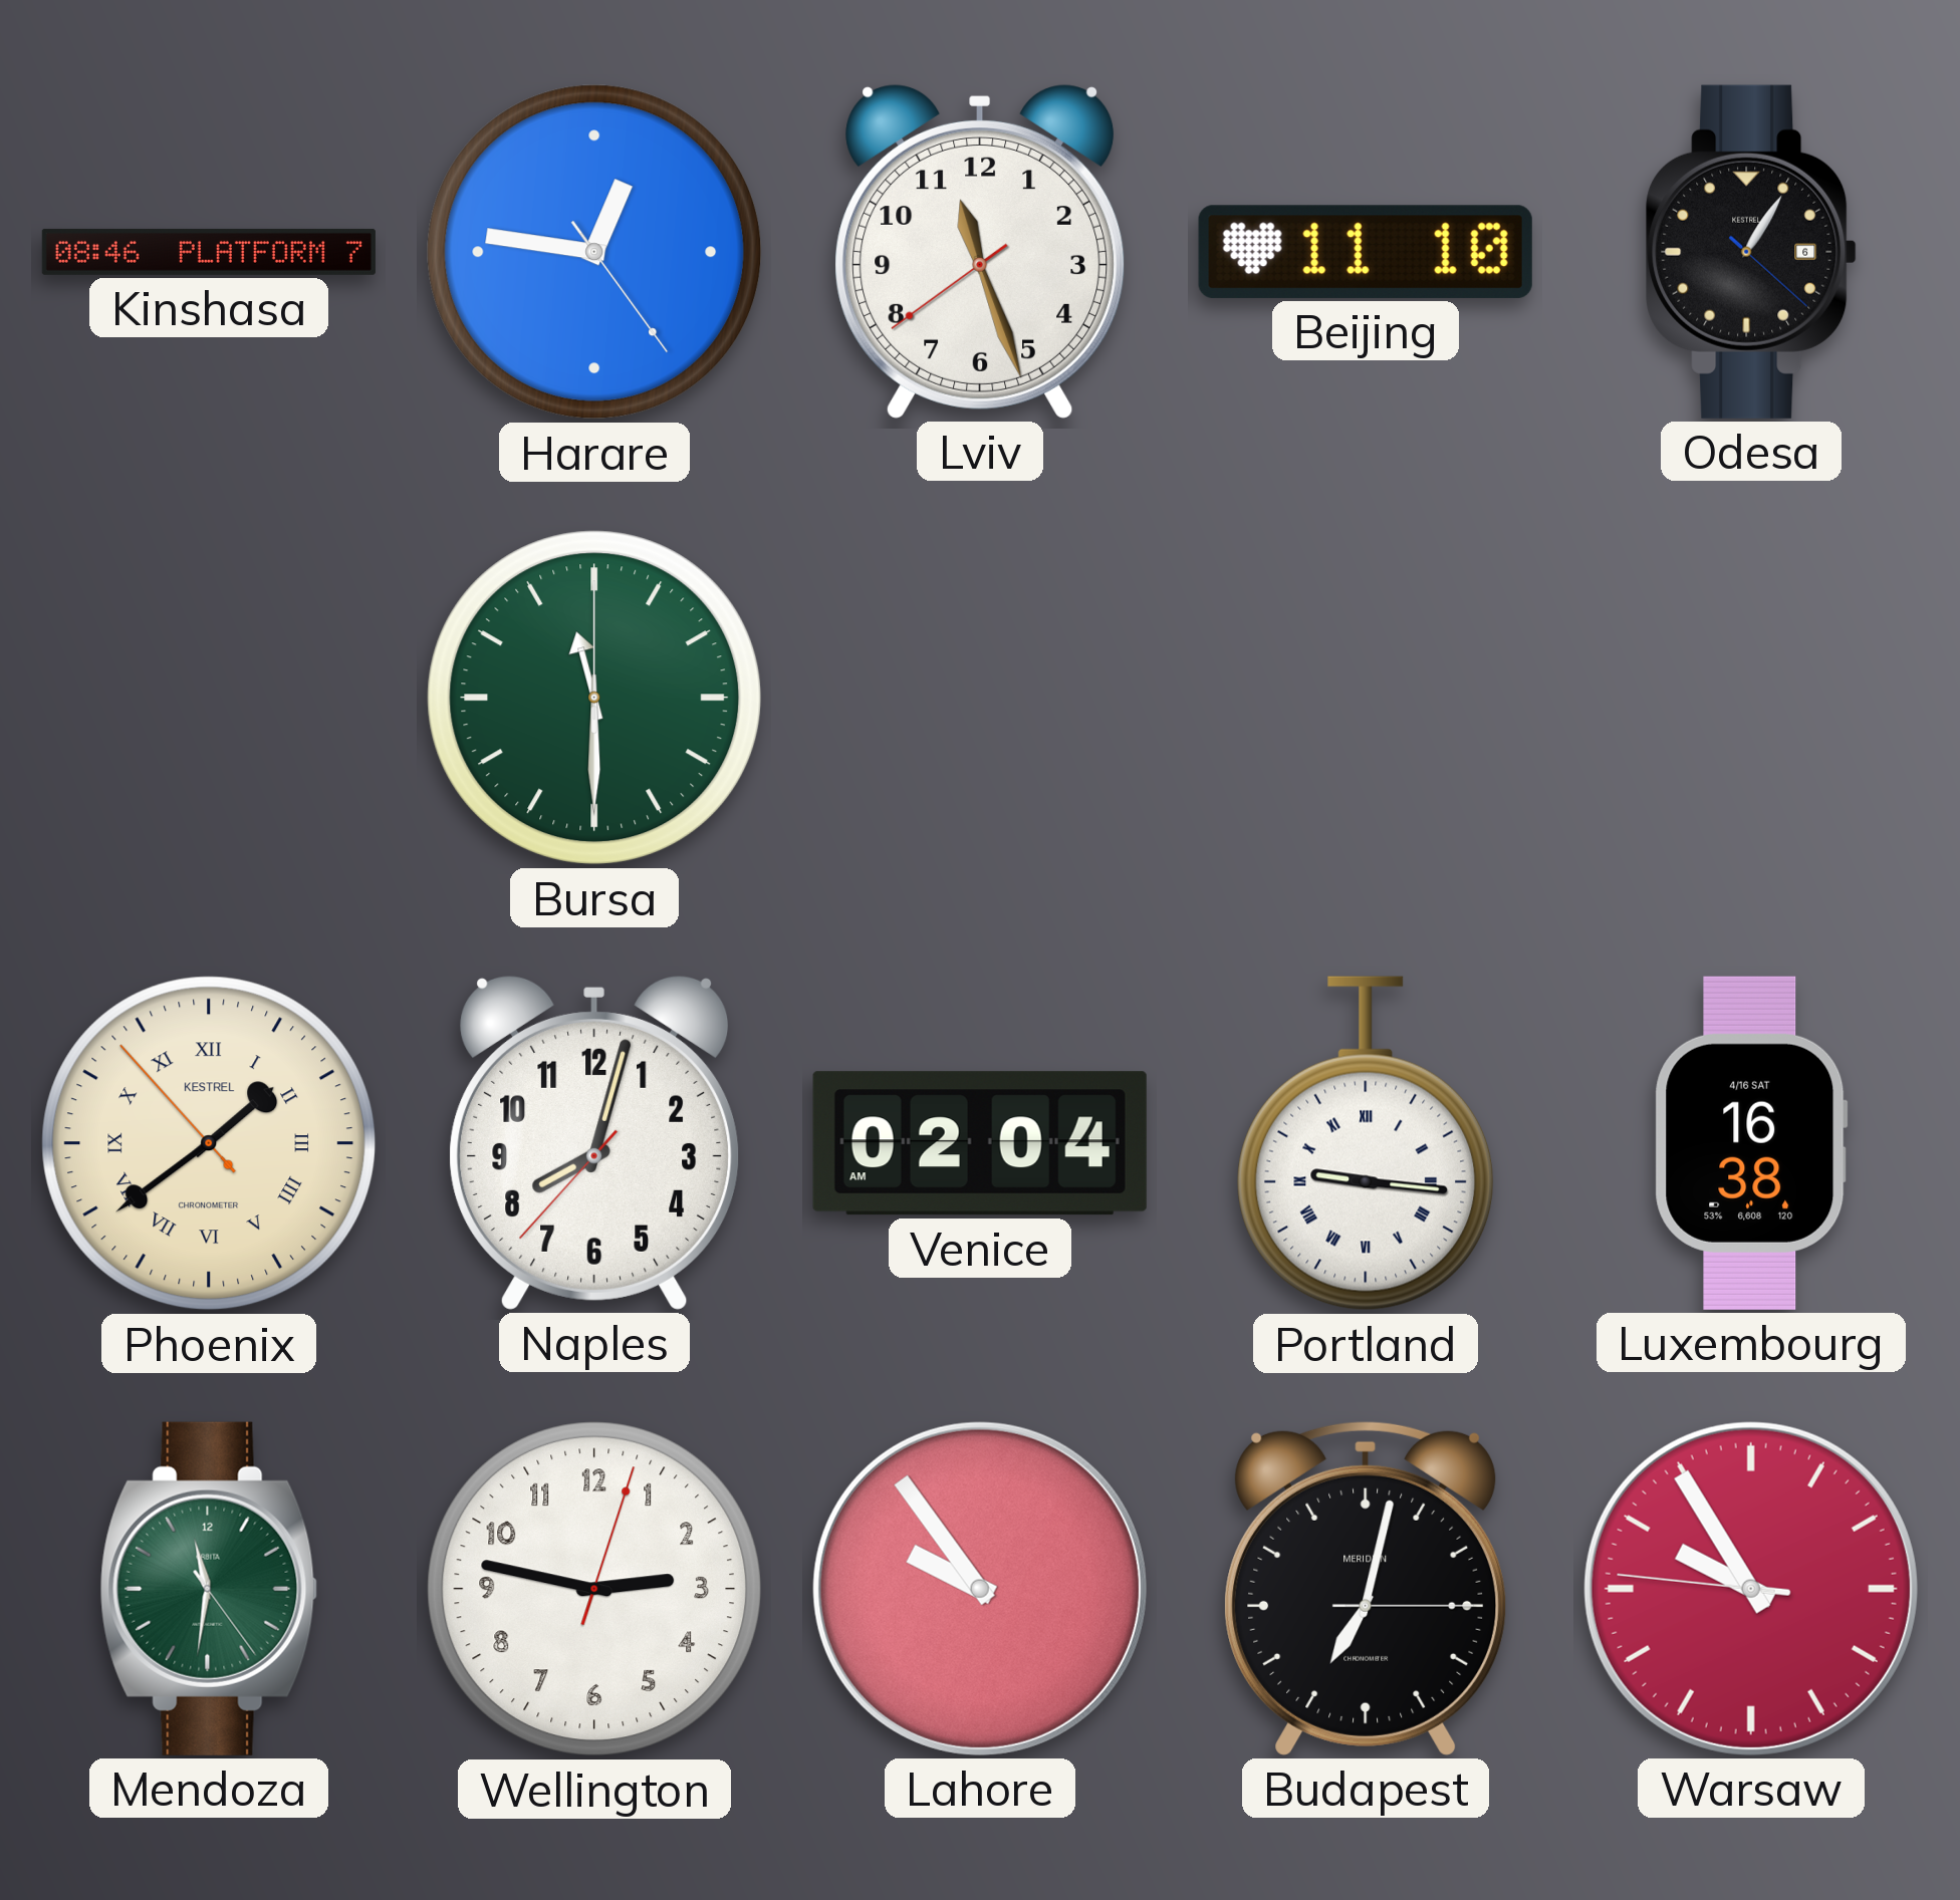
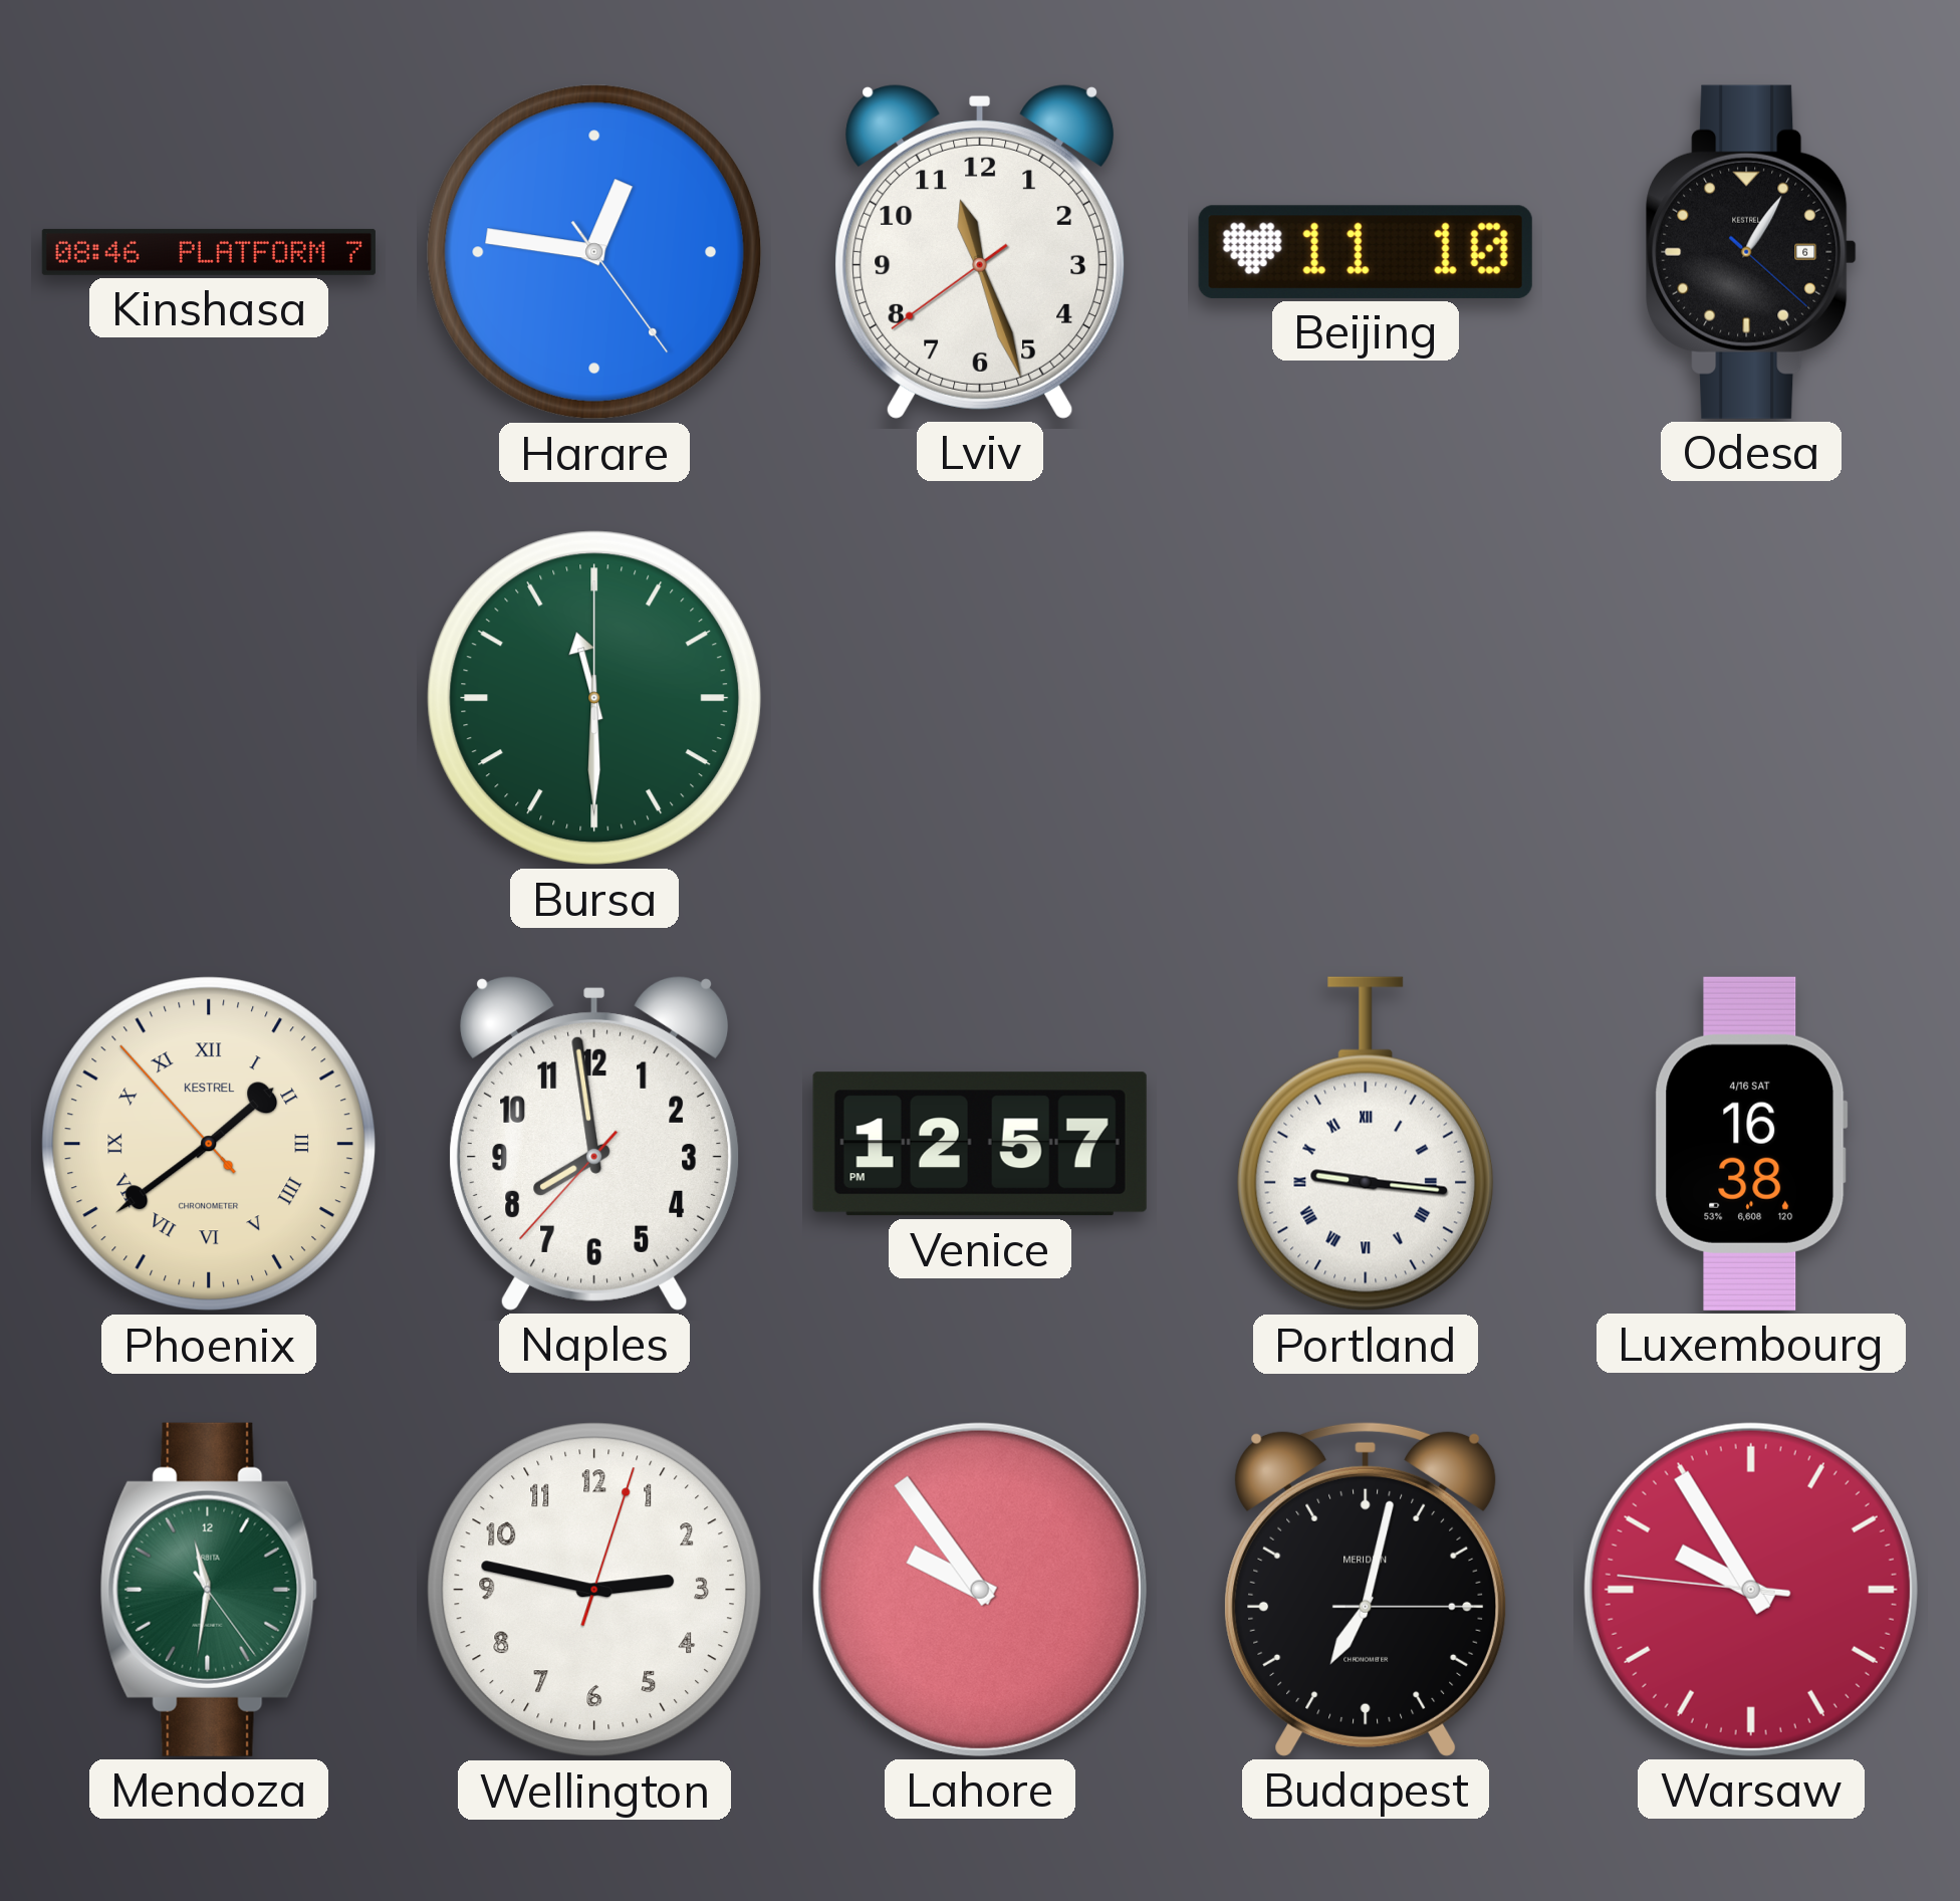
Naples: 8:02 -> 7:58
Venice: 02:04 -> 12:57
